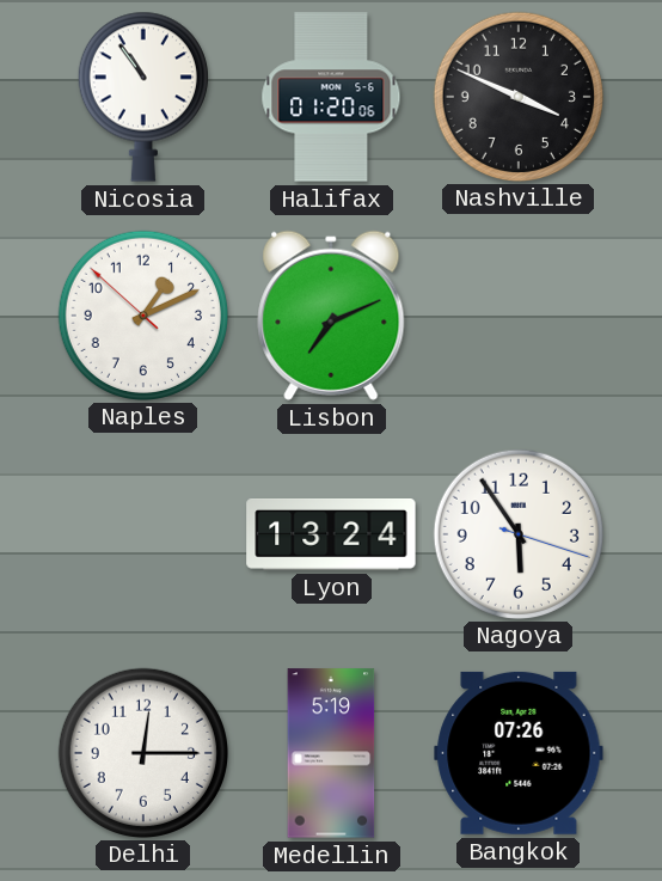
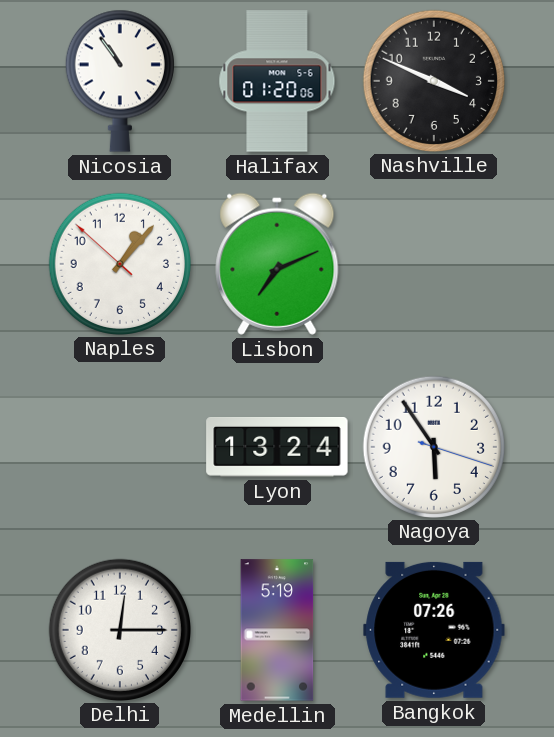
Naples: 1:10 -> 1:06
